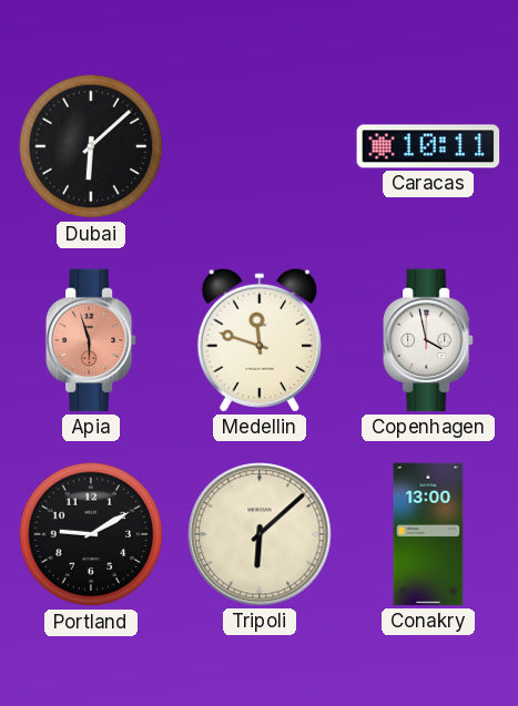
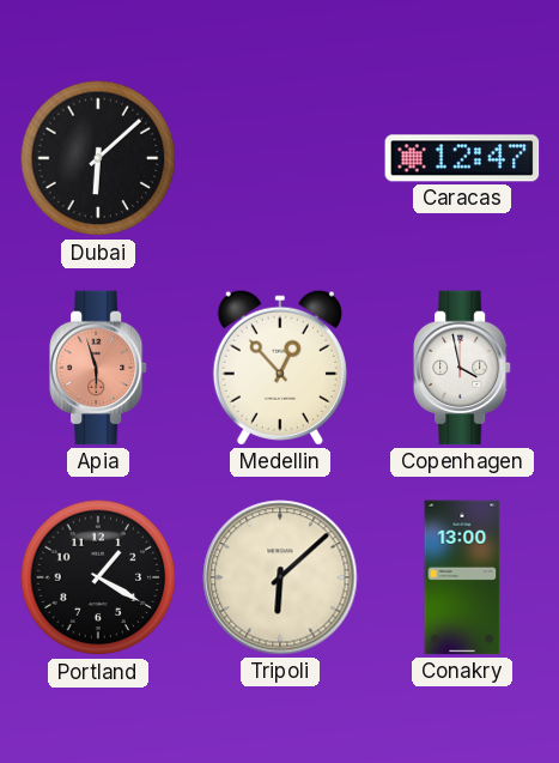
Caracas: 10:11 -> 12:47
Medellin: 11:48 -> 12:53
Portland: 9:10 -> 1:20
